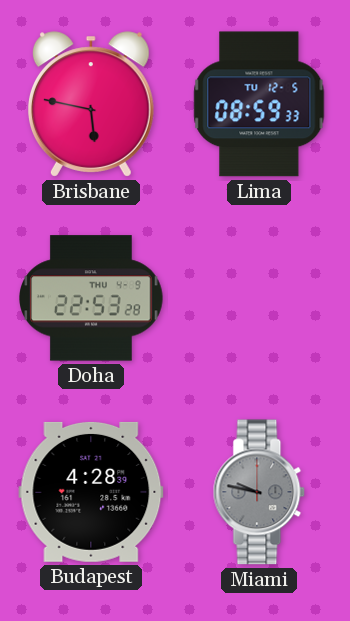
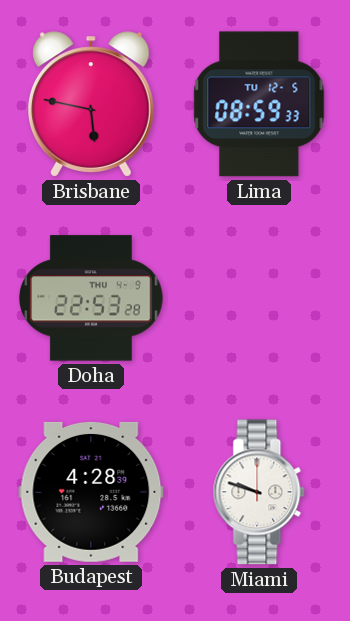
Miami: 9:47 -> 9:48
Miami dial: grey -> white
